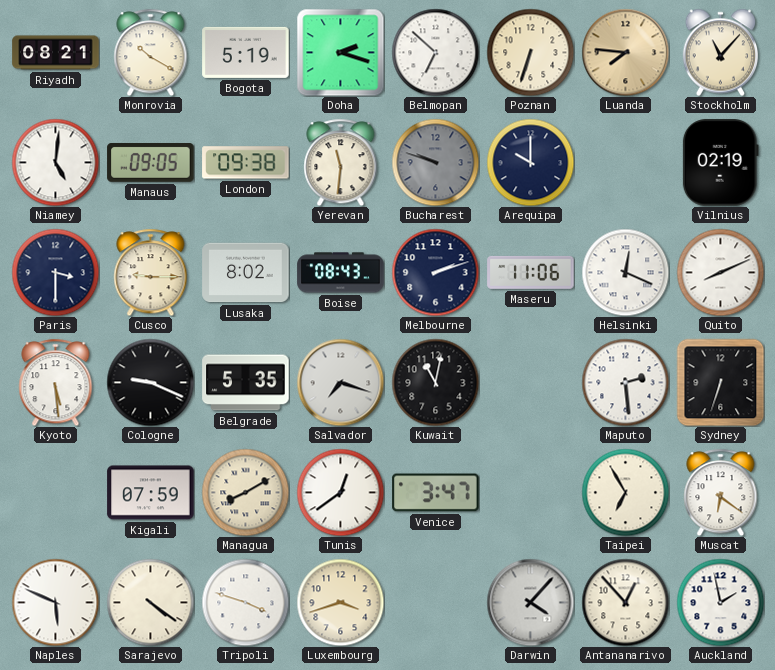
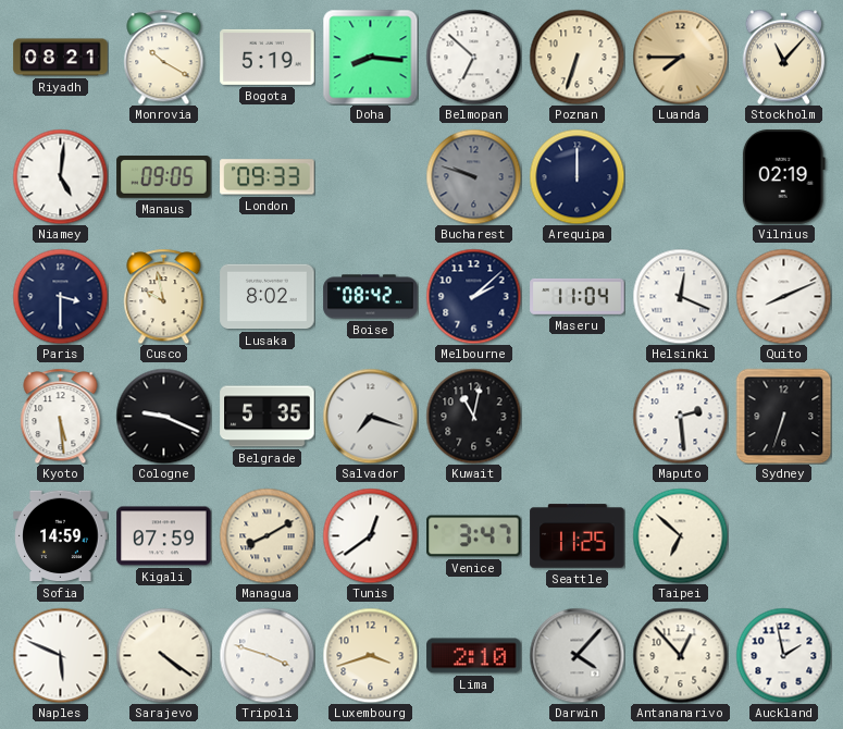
Doha: 2:18 -> 8:16
Luanda: 7:46 -> 7:45
London: 09:38 -> 09:33
Yerevan: 11:31 -> none
Arequipa: 10:00 -> 12:00
Cusco: 9:15 -> 9:58
Boise: 08:43 -> 08:42
Melbourne: 2:12 -> 2:08
Maseru: 11:06 -> 11:04
Sofia: none -> 14:59
Seattle: none -> 11:25
Taipei: 6:55 -> 6:52
Muscat: 6:21 -> none
Lima: none -> 2:10
